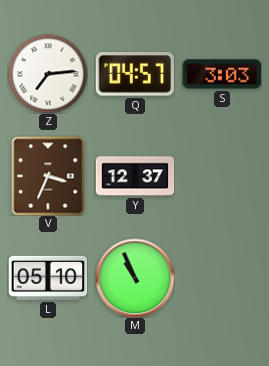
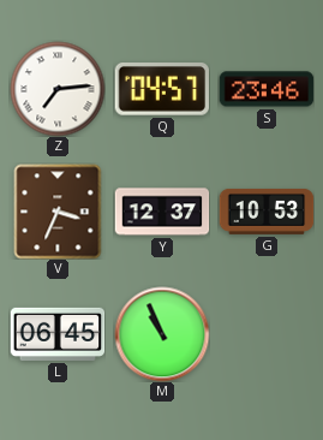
S: 3:03 -> 23:46
G: none -> 10:53
L: 05:10 -> 06:45
